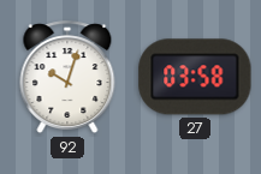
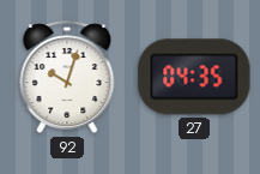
27: 03:58 -> 04:35
